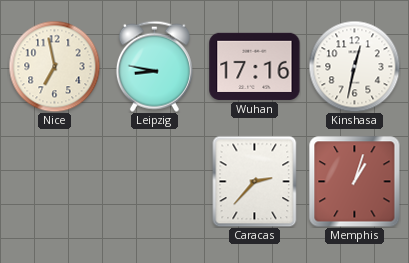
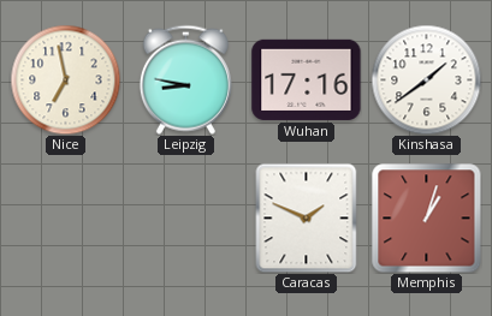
Kinshasa: 12:32 -> 1:39
Caracas: 2:37 -> 1:49
